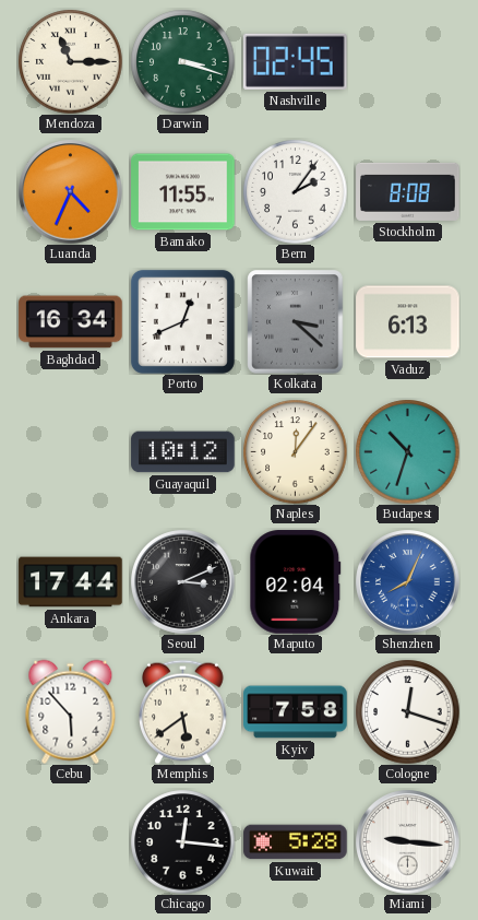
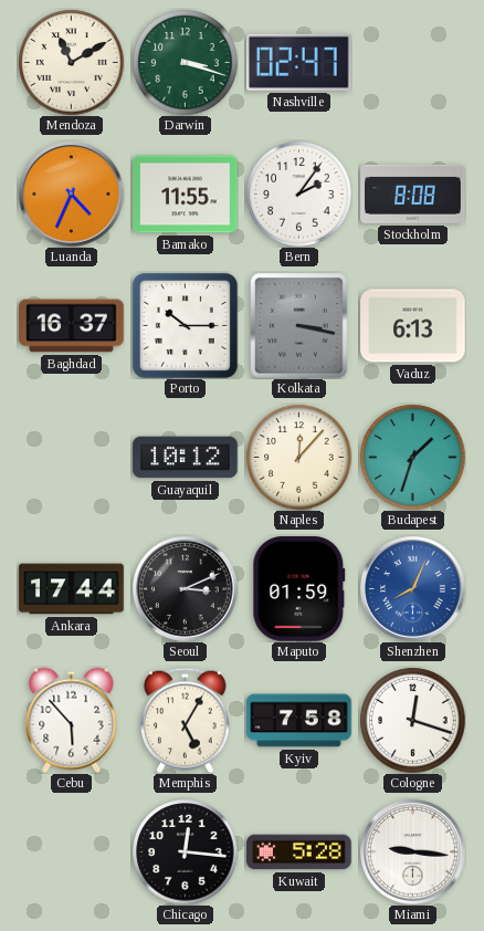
Mendoza: 11:15 -> 11:10
Nashville: 02:45 -> 02:47
Baghdad: 16:34 -> 16:37
Porto: 12:41 -> 10:15
Kolkata: 3:22 -> 3:17
Naples: 12:06 -> 12:07
Budapest: 10:33 -> 1:33
Maputo: 02:04 -> 01:59
Memphis: 5:39 -> 5:05
